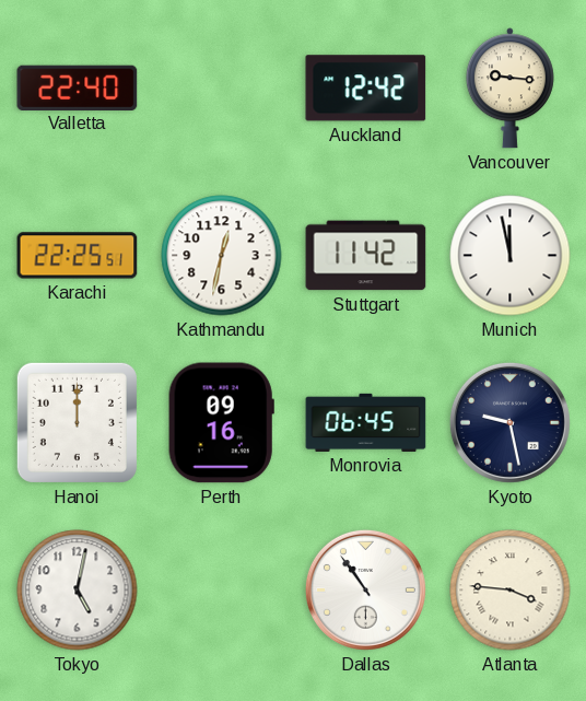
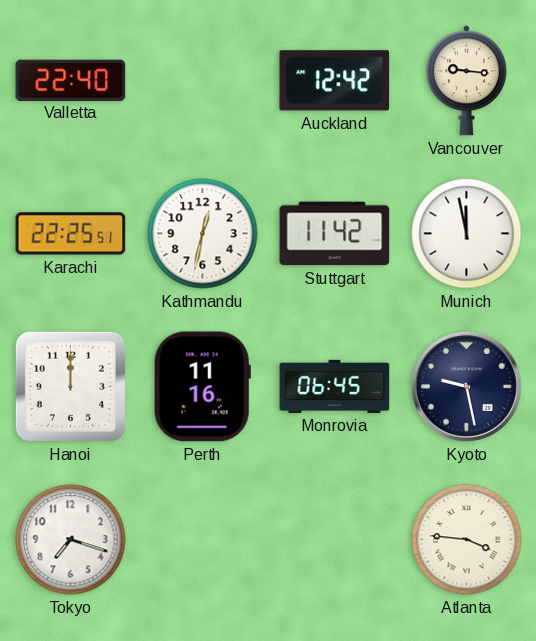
Perth: 09:16 -> 11:16
Tokyo: 5:02 -> 7:18
Dallas: 10:54 -> none
